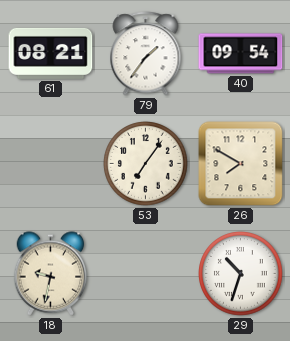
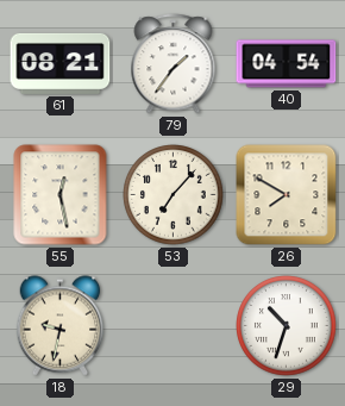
40: 09:54 -> 04:54
55: none -> 12:28
53: 7:06 -> 7:07
